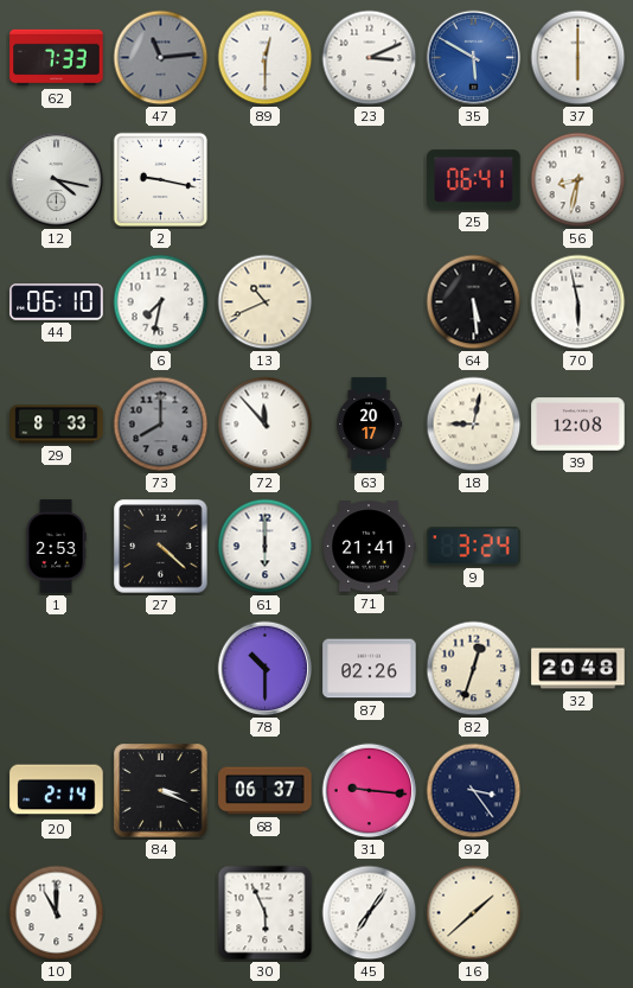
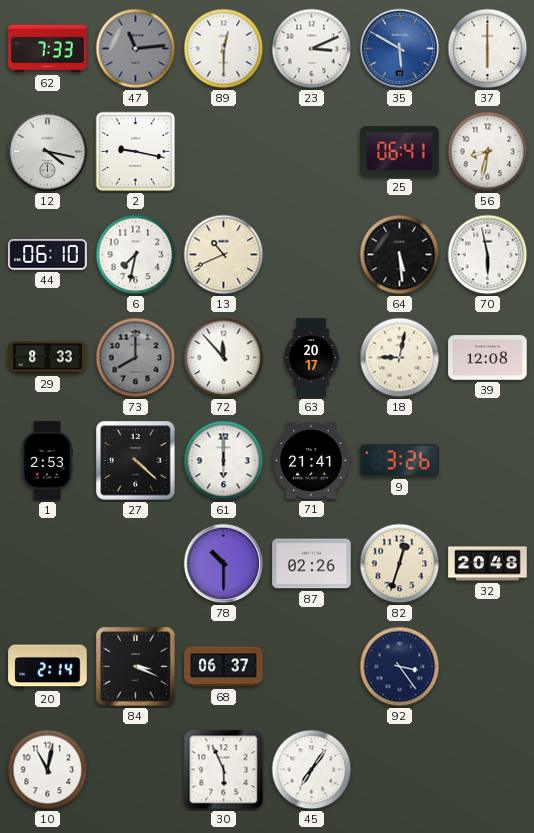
9: 3:24 -> 3:26
31: 9:16 -> none
10: 11:00 -> 11:02
16: 1:38 -> none
